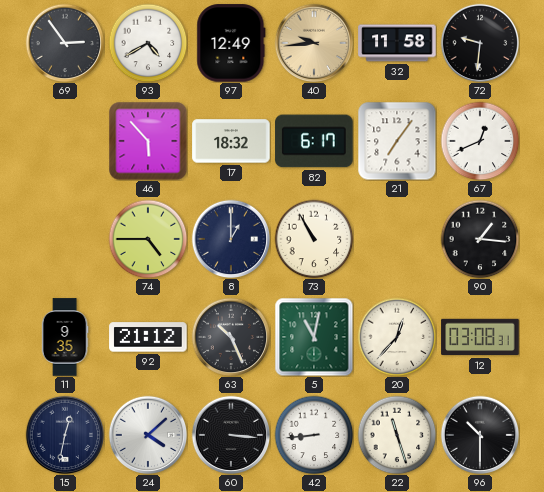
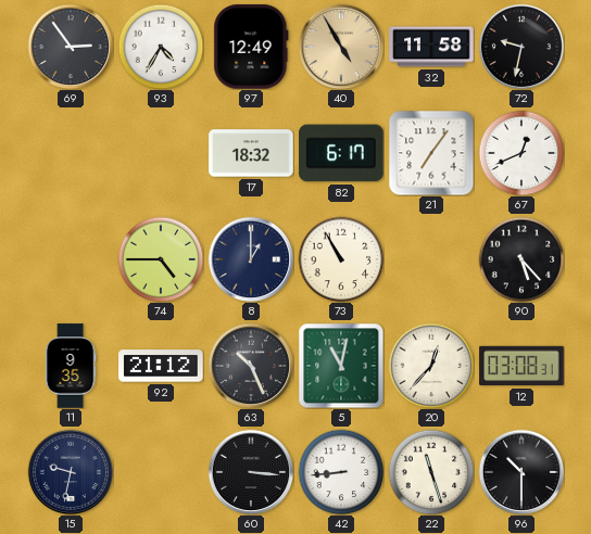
93: 4:40 -> 4:35
40: 9:44 -> 4:55
72: 9:31 -> 9:32
46: 5:53 -> none
90: 1:16 -> 5:23
15: 12:32 -> 9:32
24: 4:08 -> none
